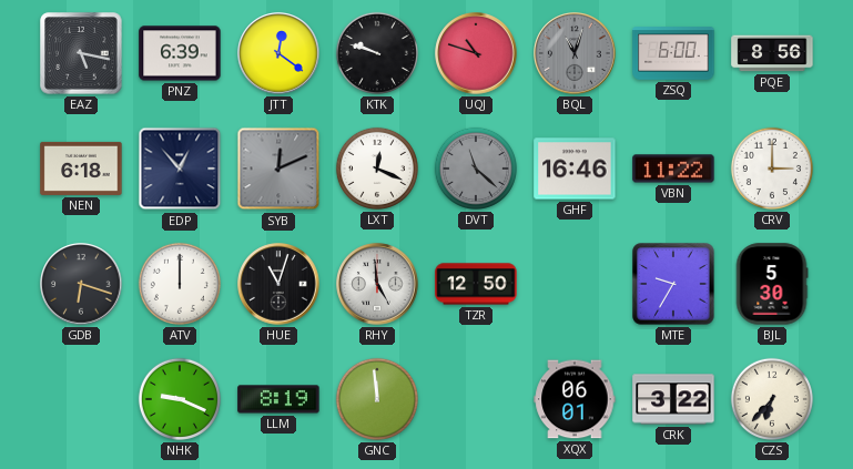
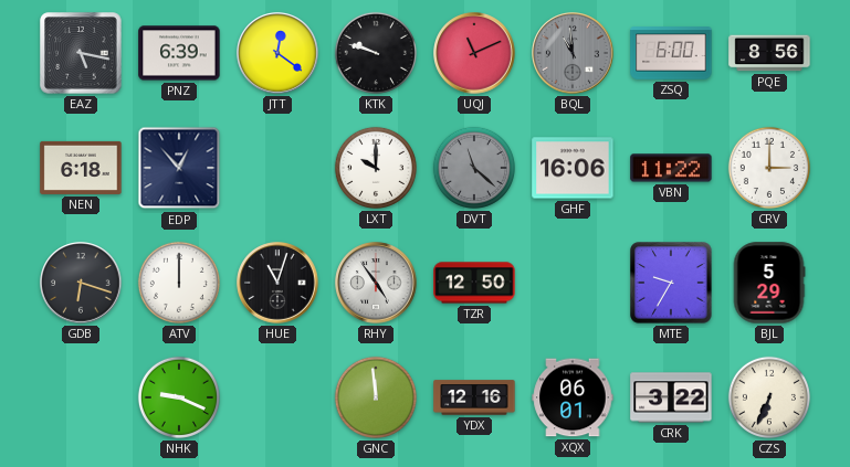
UQJ: 10:48 -> 11:11
BQL: 11:03 -> 10:59
SYB: 12:11 -> none
LXT: 12:19 -> 10:00
GHF: 16:46 -> 16:06
RHY: 4:59 -> 4:54
BJL: 5:30 -> 5:29
LLM: 8:19 -> none
YDX: none -> 12:16
CZS: 6:37 -> 6:34
